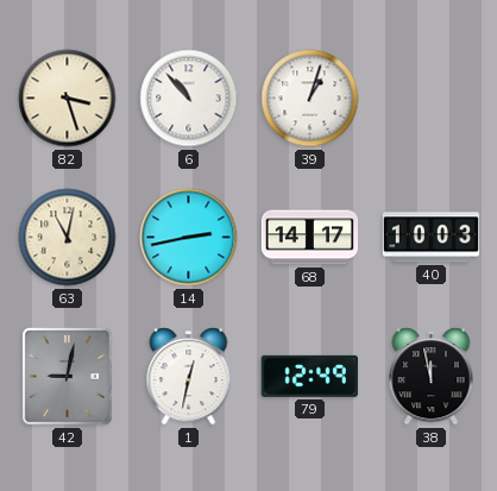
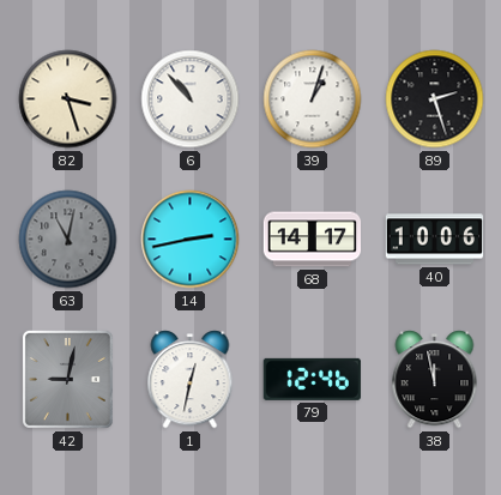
89: none -> 2:27
63 dial: cream -> grey
40: 10:03 -> 10:06
79: 12:49 -> 12:46
